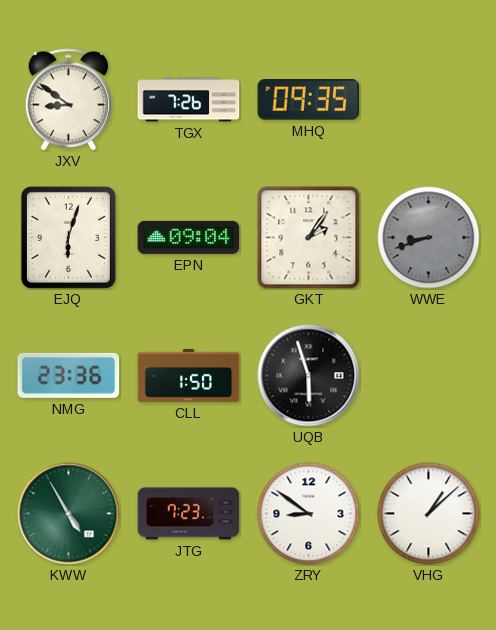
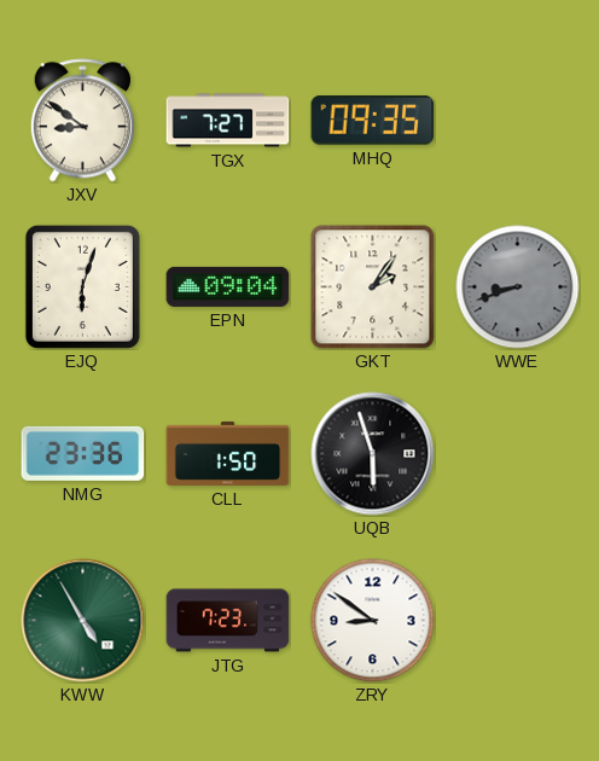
TGX: 7:26 -> 7:27
VHG: 1:08 -> none
